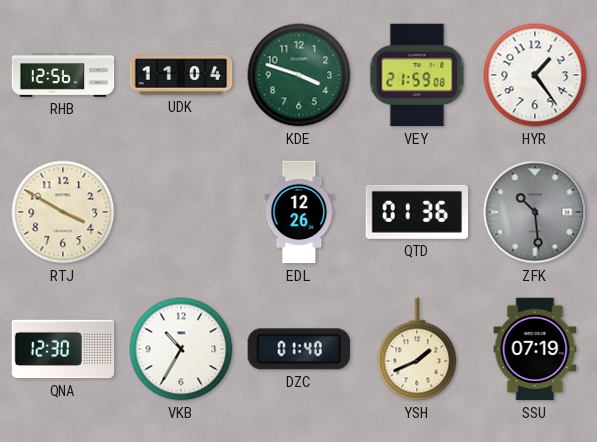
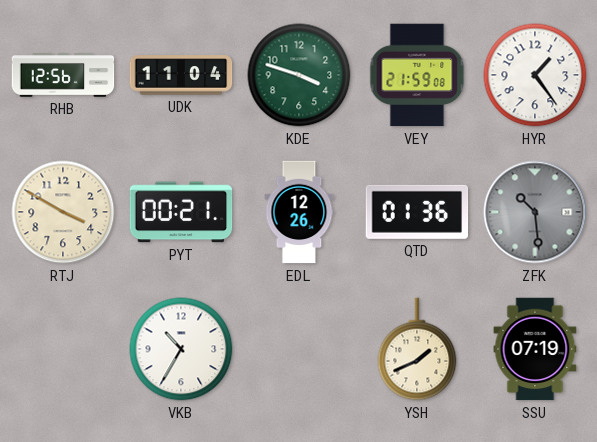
PYT: none -> 00:21
QNA: 12:30 -> none
DZC: 01:40 -> none
